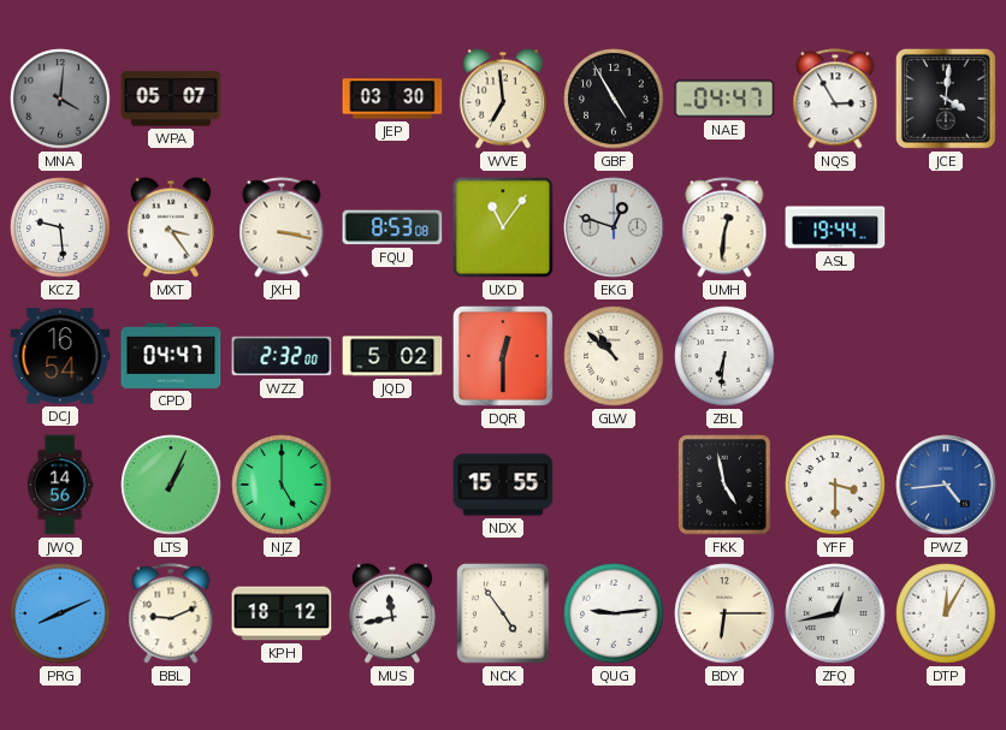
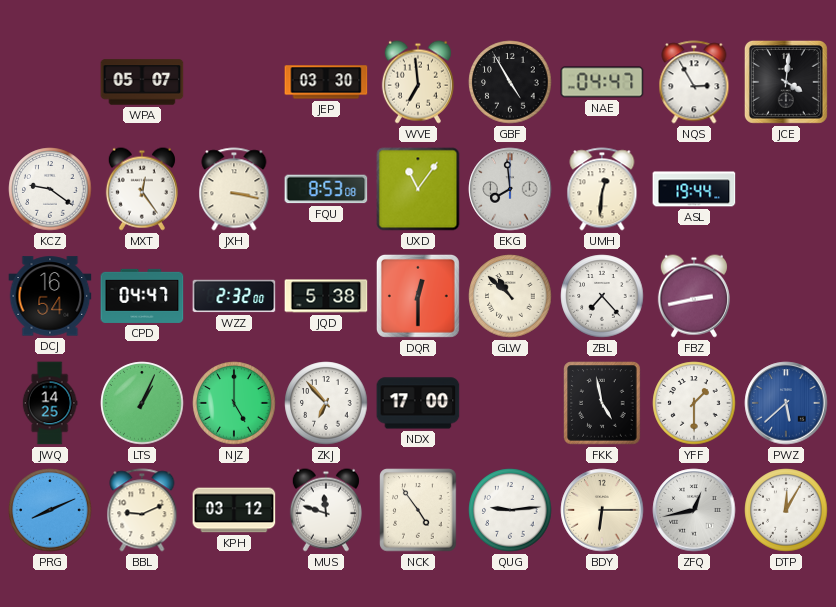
MNA: 4:01 -> none
KCZ: 9:29 -> 9:21
MXT: 3:24 -> 12:24
EKG: 12:48 -> 7:59
JQD: 5:02 -> 5:38
ZBL: 6:31 -> 7:23
FBZ: none -> 2:43
JWQ: 14:56 -> 14:25
ZKJ: none -> 6:53
NDX: 15:55 -> 17:00
YFF: 3:30 -> 1:30
PWZ: 4:44 -> 5:38
KPH: 18:12 -> 03:12
MUS: 11:43 -> 11:48
